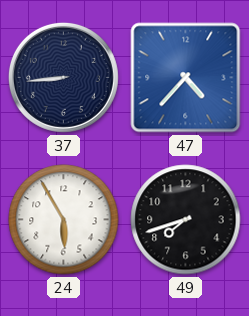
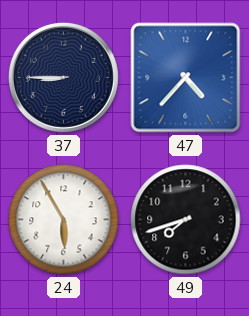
37: 8:44 -> 8:45
